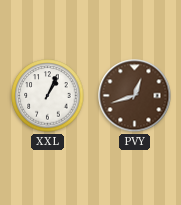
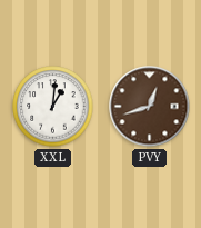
XXL: 1:04 -> 1:01
